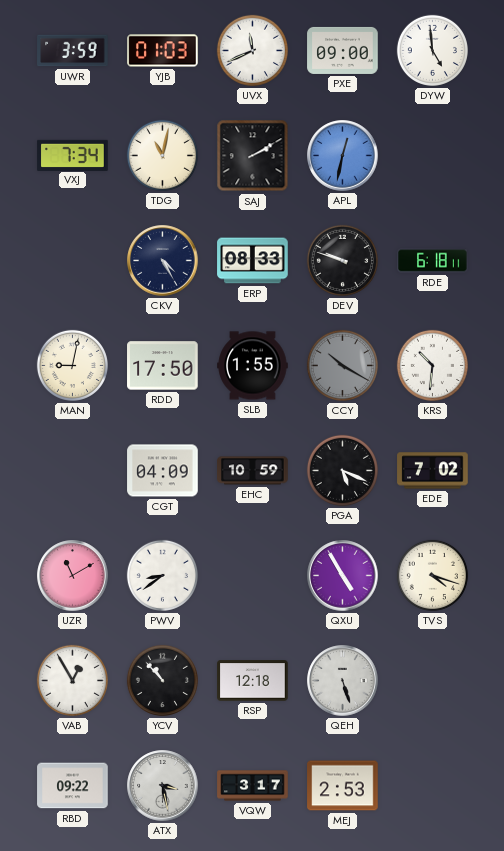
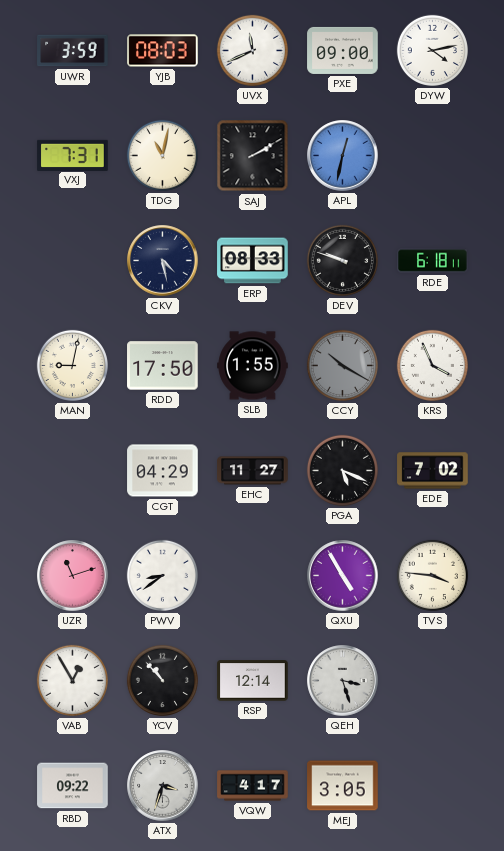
YJB: 01:03 -> 08:03
DYW: 4:59 -> 4:13
VXJ: 7:34 -> 7:31
CKV: 4:25 -> 4:28
KRS: 10:31 -> 3:56
CGT: 04:09 -> 04:29
EHC: 10:59 -> 11:27
UZR: 11:10 -> 11:12
TVS: 4:18 -> 3:46
RSP: 12:18 -> 12:14
QEH: 5:27 -> 3:27
ATX: 3:28 -> 3:33
VQW: 3:17 -> 4:17
MEJ: 2:53 -> 3:05
